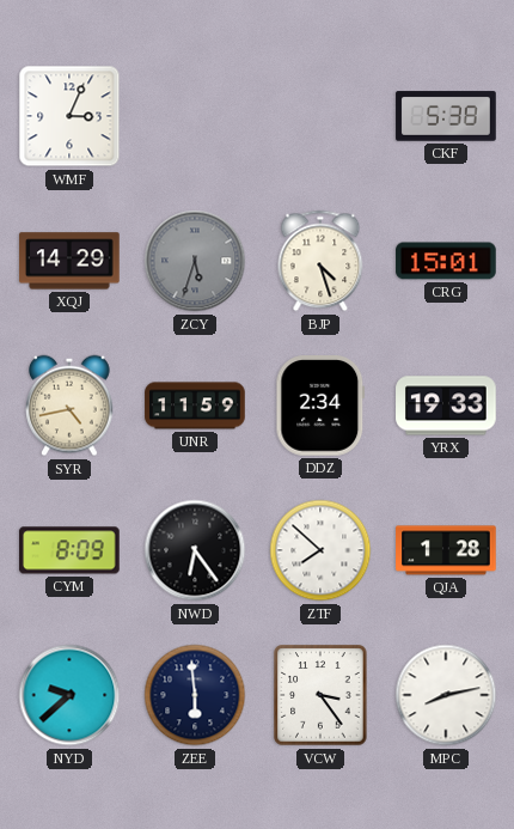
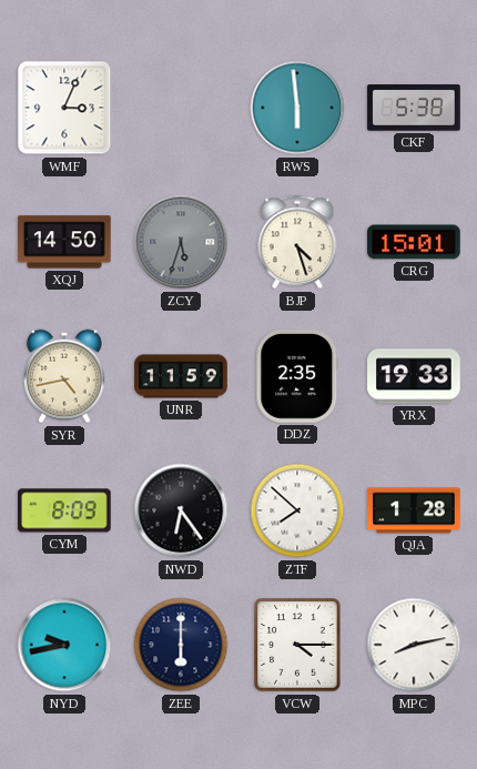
RWS: none -> 5:59
XQJ: 14:29 -> 14:50
DDZ: 2:34 -> 2:35
NYD: 9:38 -> 9:43
ZEE: 5:59 -> 6:00
VCW: 3:24 -> 4:15
